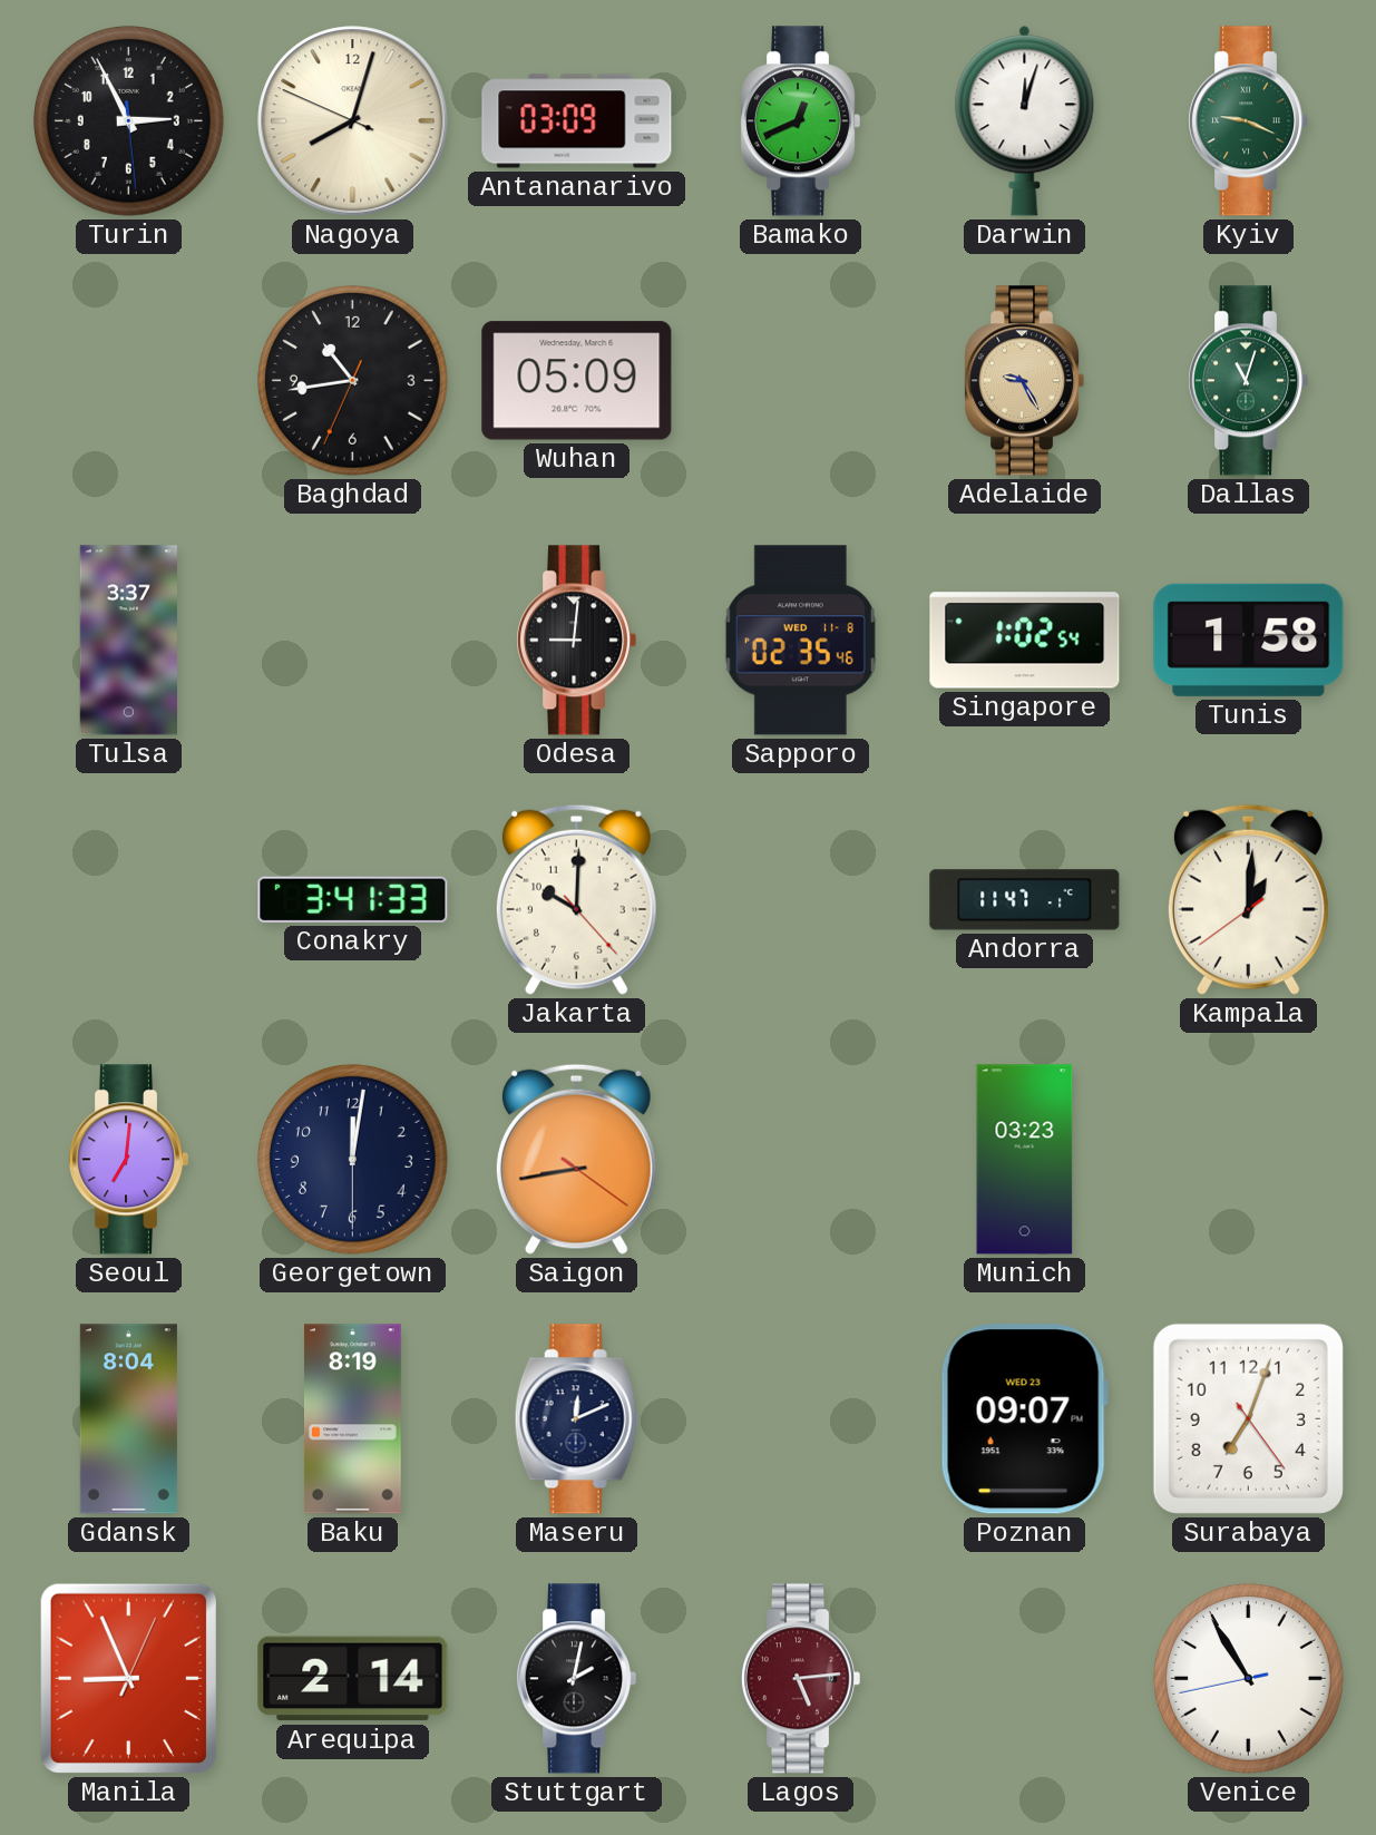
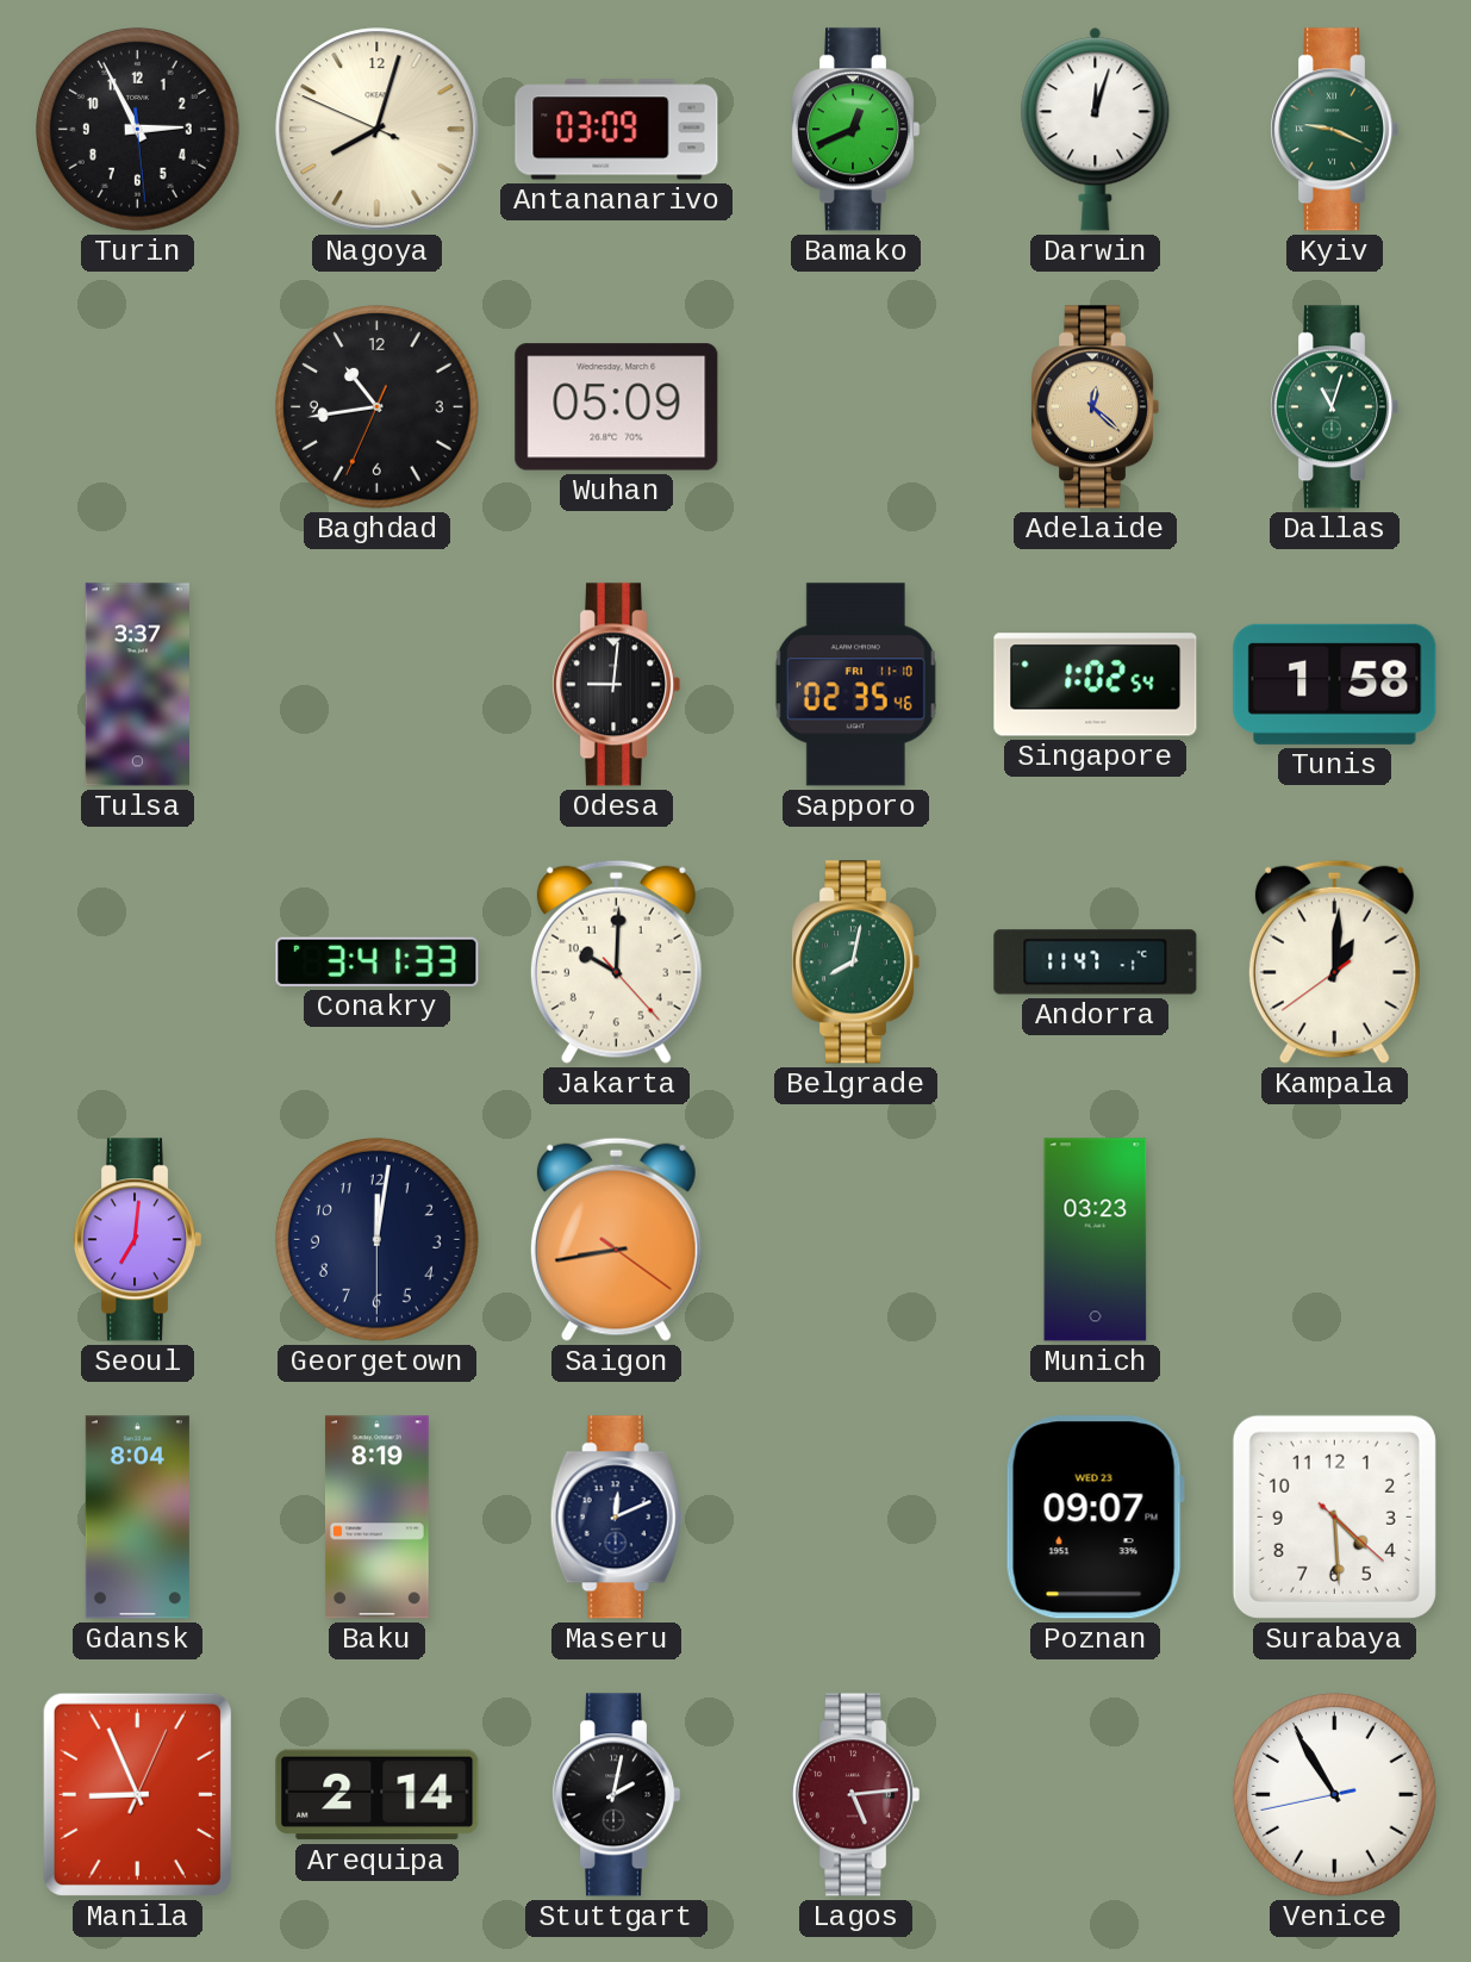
Adelaide: 9:25 -> 12:22
Sapporo date: WED 11-8 -> FRI 11-10
Belgrade: none -> 8:02
Surabaya: 7:03 -> 4:29
